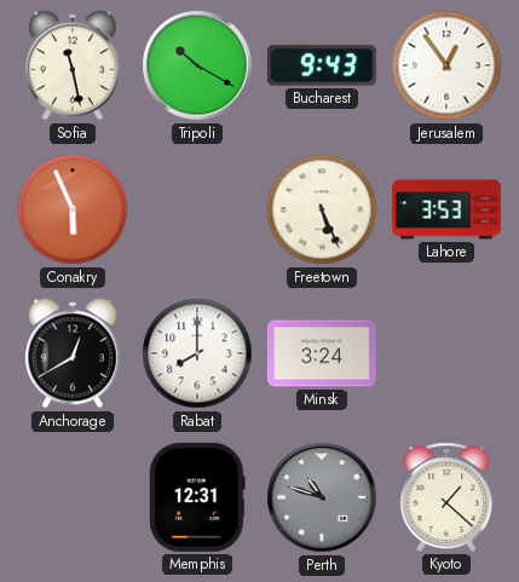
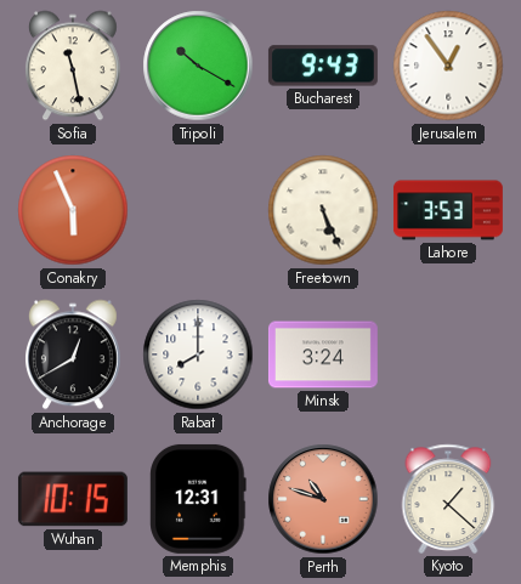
Wuhan: none -> 10:15
Perth dial: grey -> salmon
